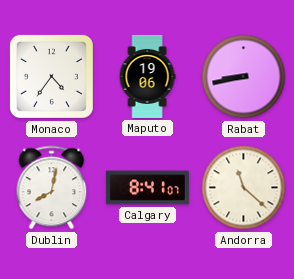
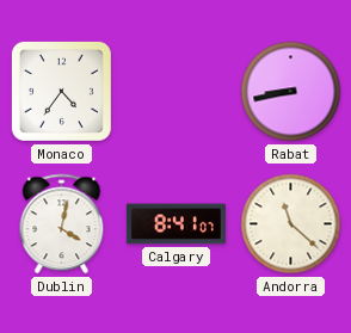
Maputo: 19:06 -> none
Dublin: 8:02 -> 4:02
